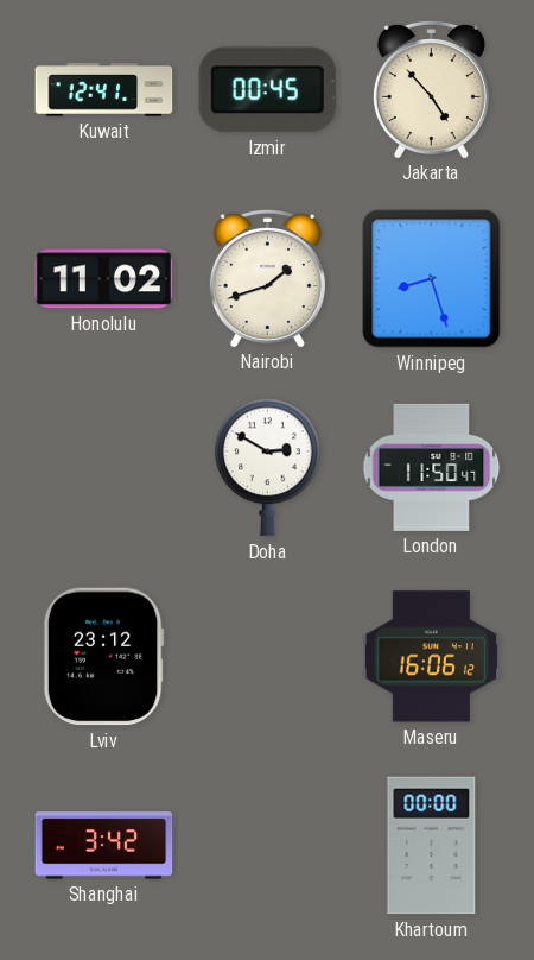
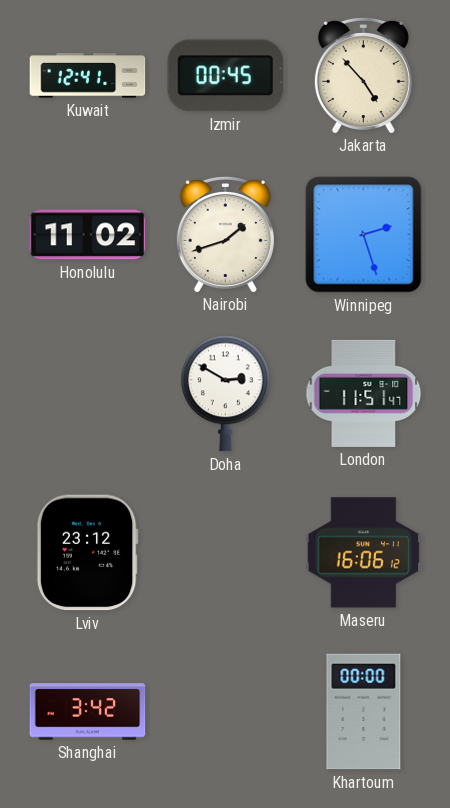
Winnipeg: 8:27 -> 2:27
London: 11:50 -> 11:51
